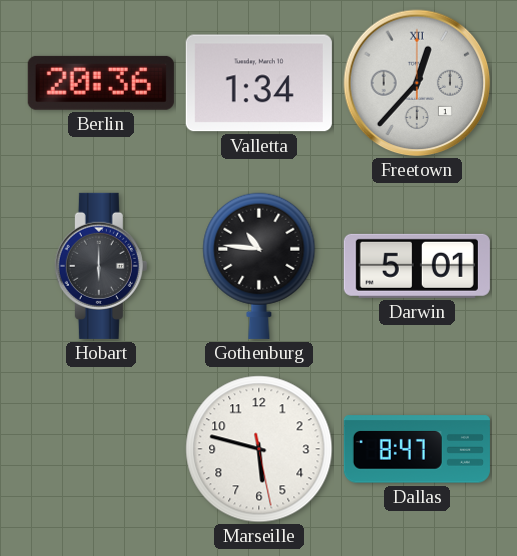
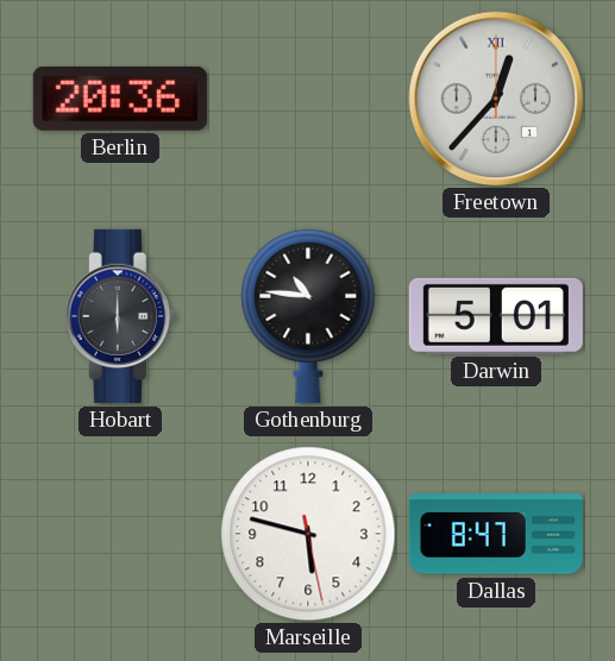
Valletta: 1:34 -> none
